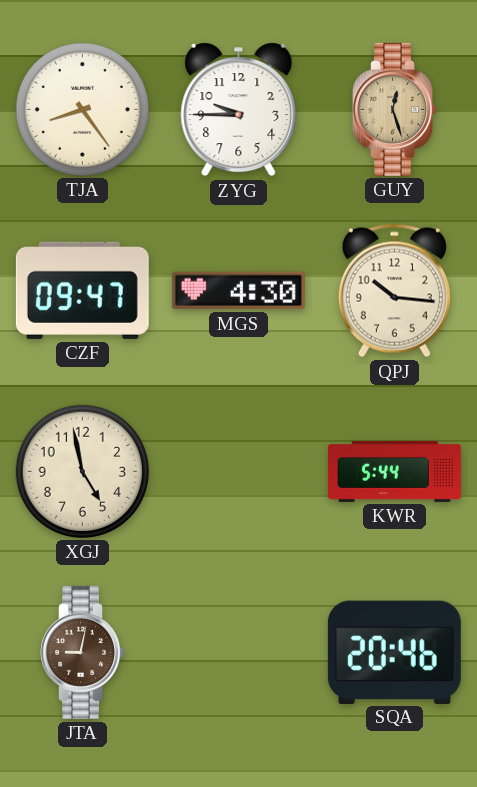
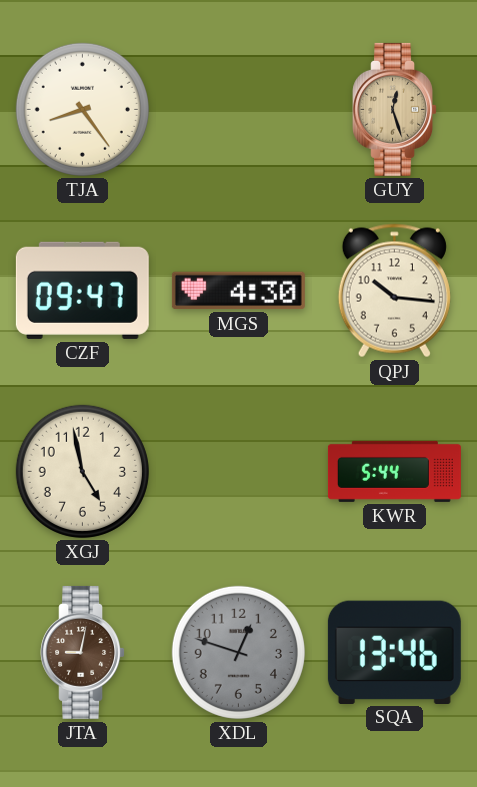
ZYG: 9:45 -> none
XDL: none -> 12:48
SQA: 20:46 -> 13:46
